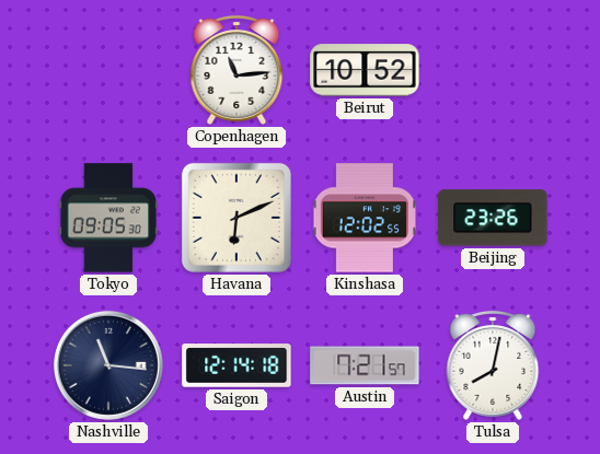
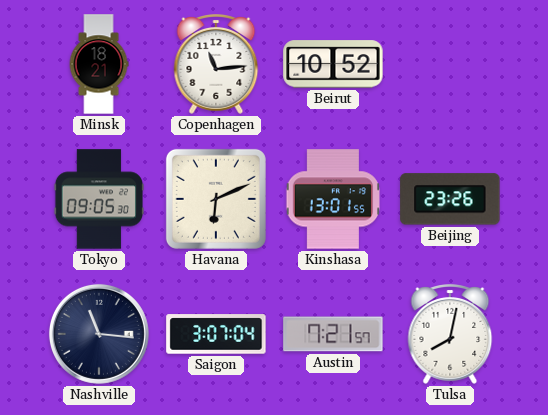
Minsk: none -> 18:21
Kinshasa: 12:02 -> 13:01
Saigon: 12:14 -> 3:07
